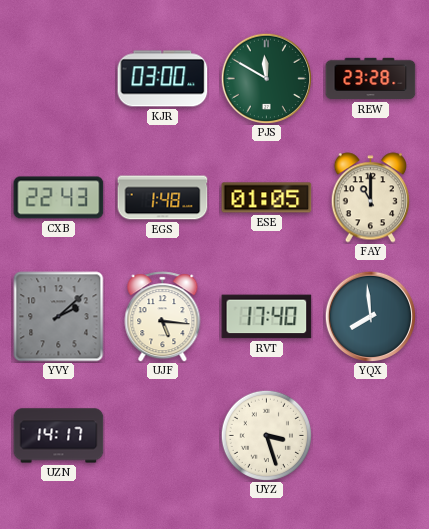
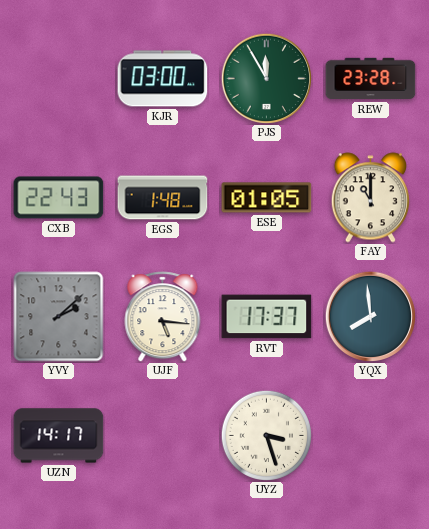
PJS: 11:50 -> 11:55
RVT: 17:40 -> 17:37
